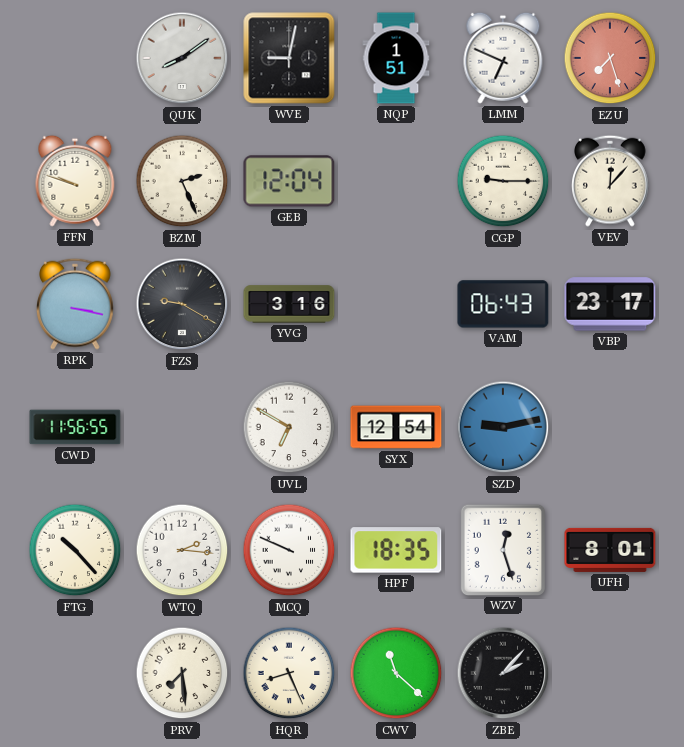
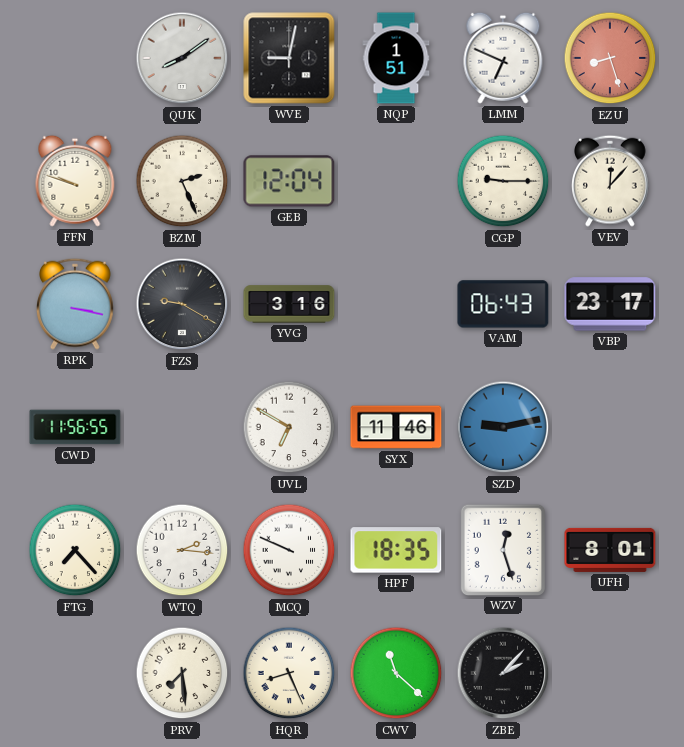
EZU: 7:27 -> 8:27
SYX: 12:54 -> 11:46
FTG: 10:23 -> 7:23
